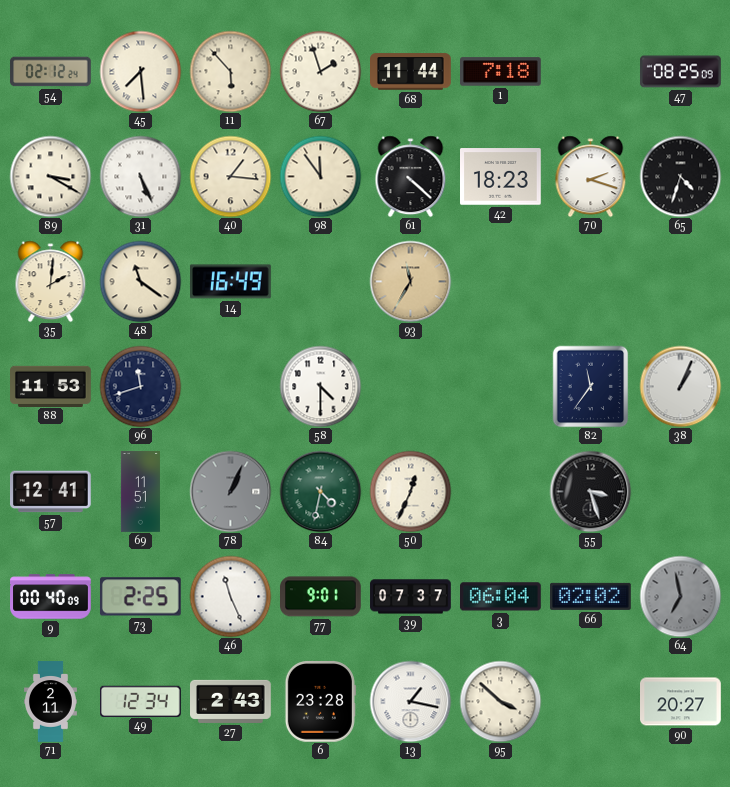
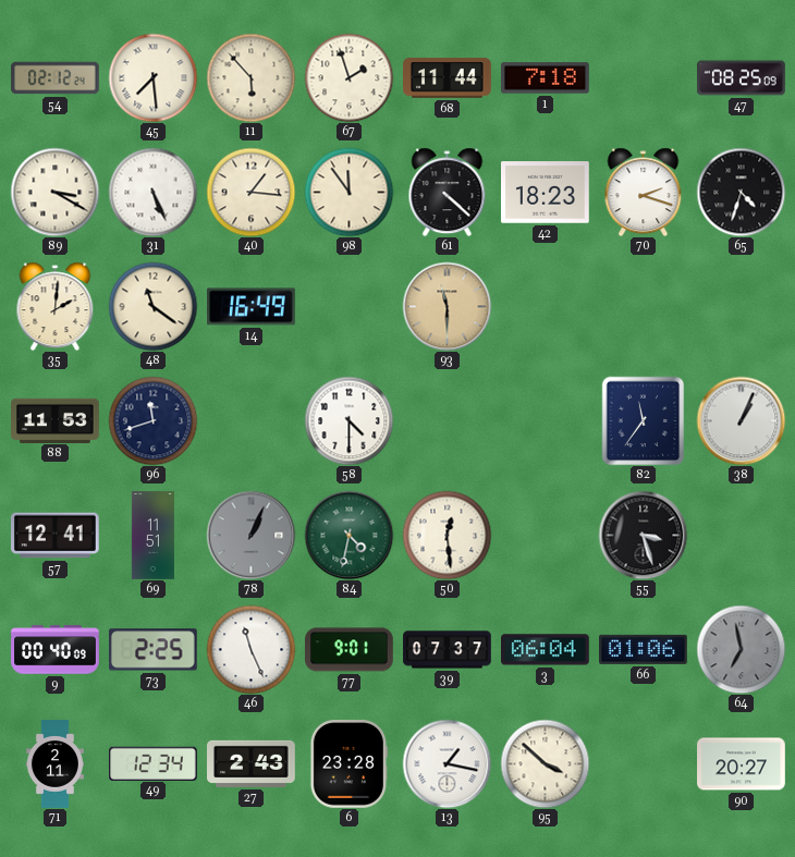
93: 11:35 -> 11:30
50: 12:34 -> 12:29
66: 02:02 -> 01:06
